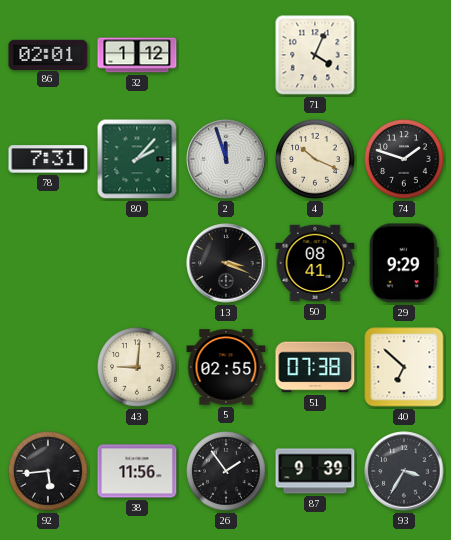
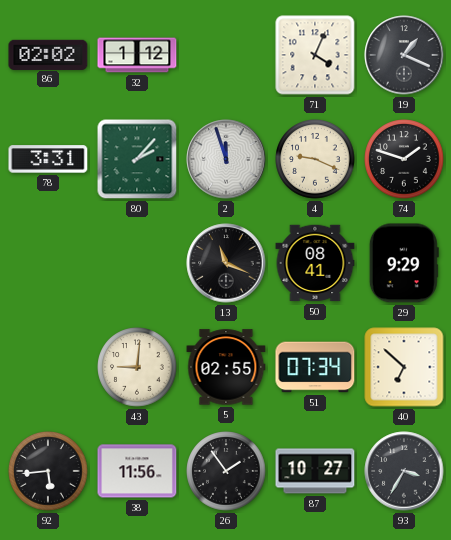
86: 02:01 -> 02:02
19: none -> 1:19
78: 7:31 -> 3:31
4: 10:19 -> 9:19
13: 3:19 -> 11:19
51: 07:38 -> 07:34
87: 9:39 -> 10:27
